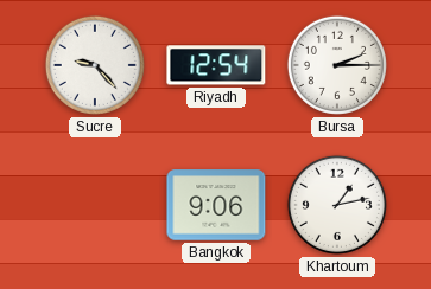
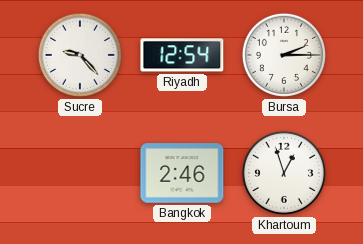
Bangkok: 9:06 -> 2:46
Khartoum: 1:13 -> 12:57
